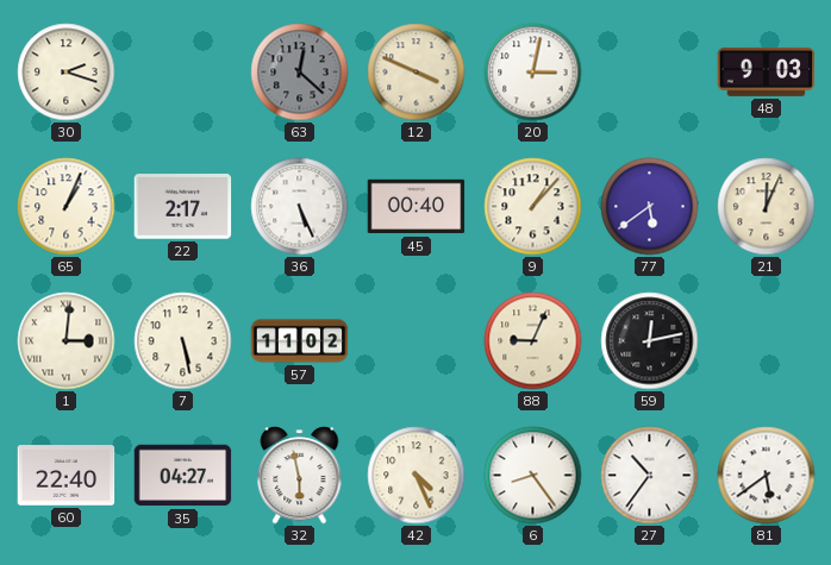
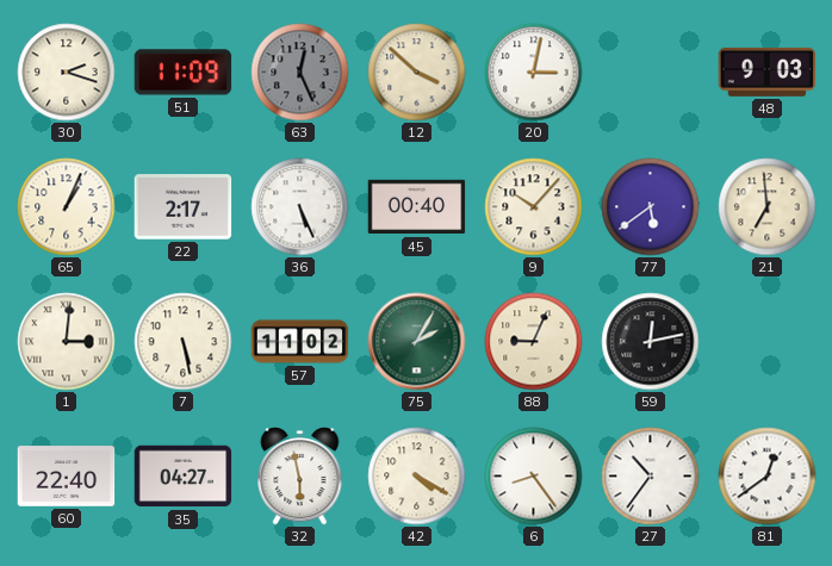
51: none -> 11:09
63: 12:22 -> 12:26
12: 3:49 -> 3:52
9: 1:07 -> 10:07
21: 12:04 -> 6:59
75: none -> 2:05
42: 4:26 -> 4:20
81: 5:39 -> 12:39
